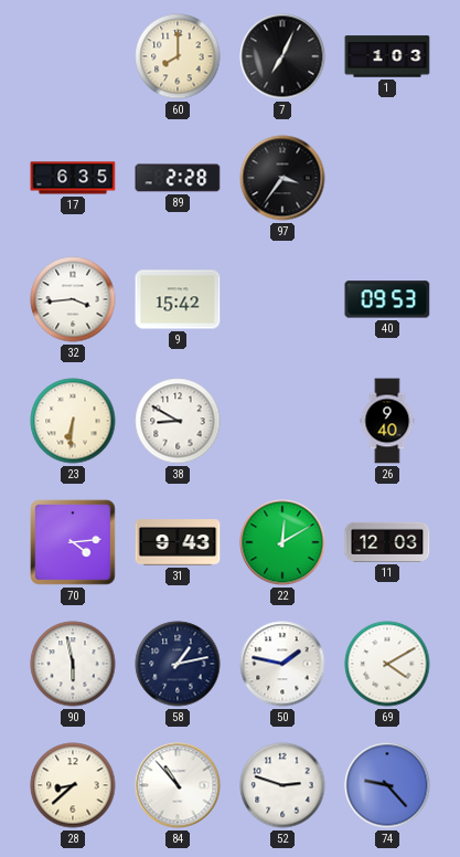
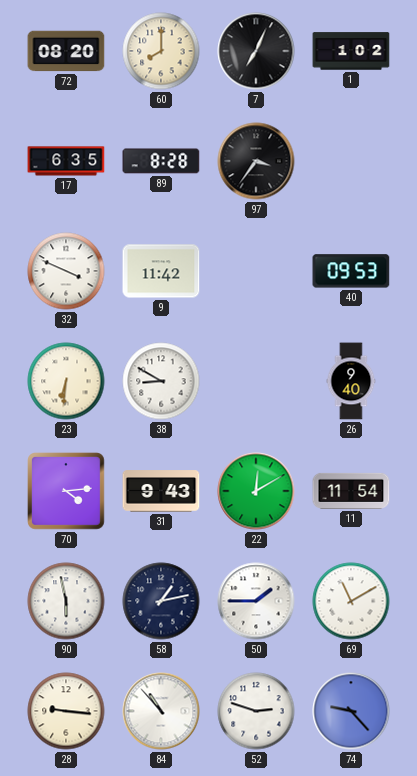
72: none -> 08:20
1: 1:03 -> 1:02
89: 2:28 -> 8:28
32: 3:44 -> 3:49
9: 15:42 -> 11:42
11: 12:03 -> 11:54
50: 1:47 -> 1:45
69: 4:10 -> 11:10
28: 8:38 -> 9:16
